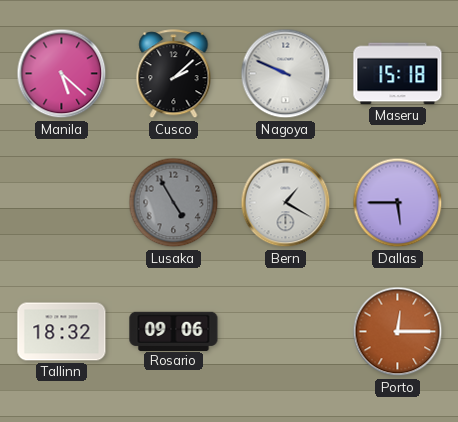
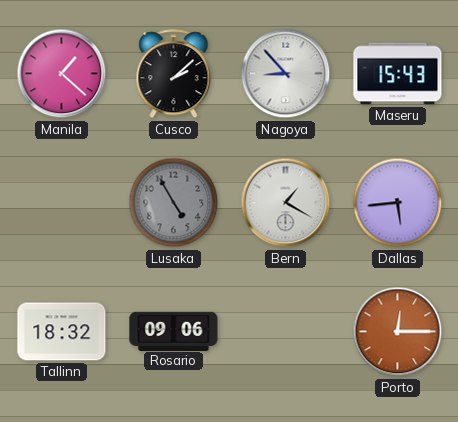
Manila: 5:22 -> 1:22
Nagoya: 9:49 -> 8:53
Maseru: 15:18 -> 15:43
Dallas: 5:45 -> 5:44
